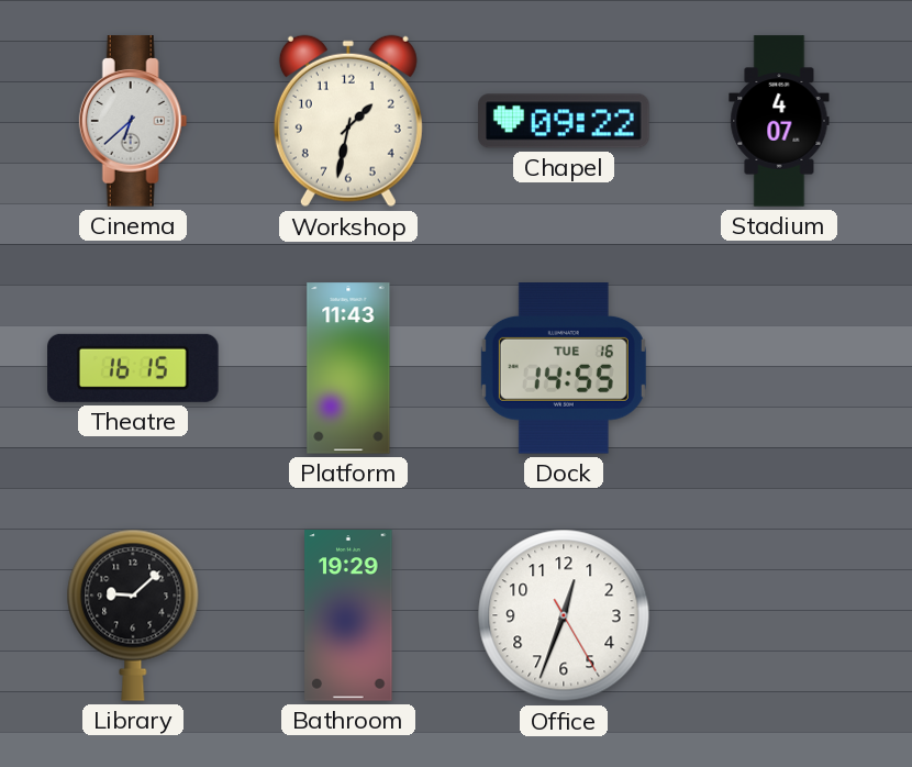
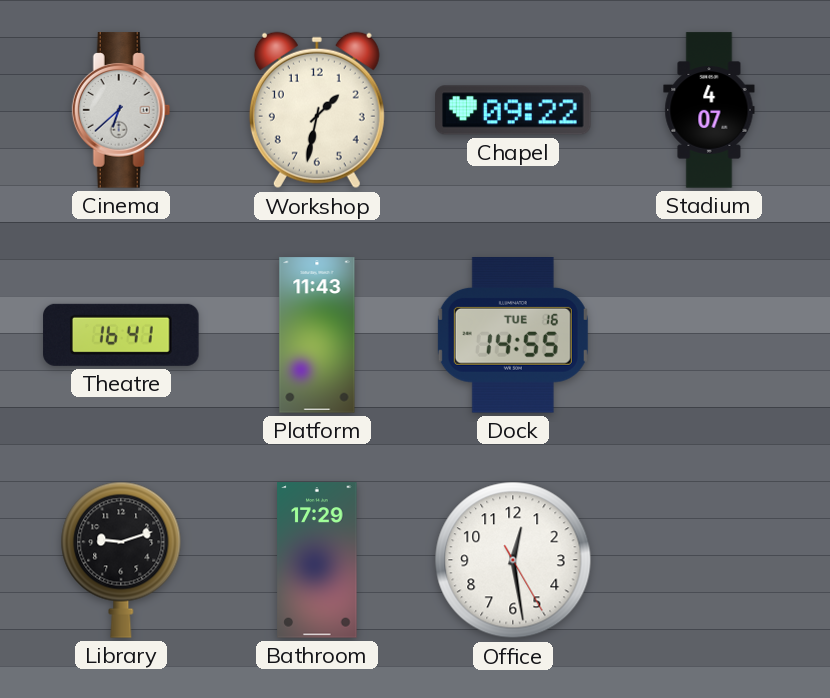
Theatre: 16:15 -> 16:41
Library: 9:08 -> 9:12
Bathroom: 19:29 -> 17:29
Office: 12:33 -> 12:28
